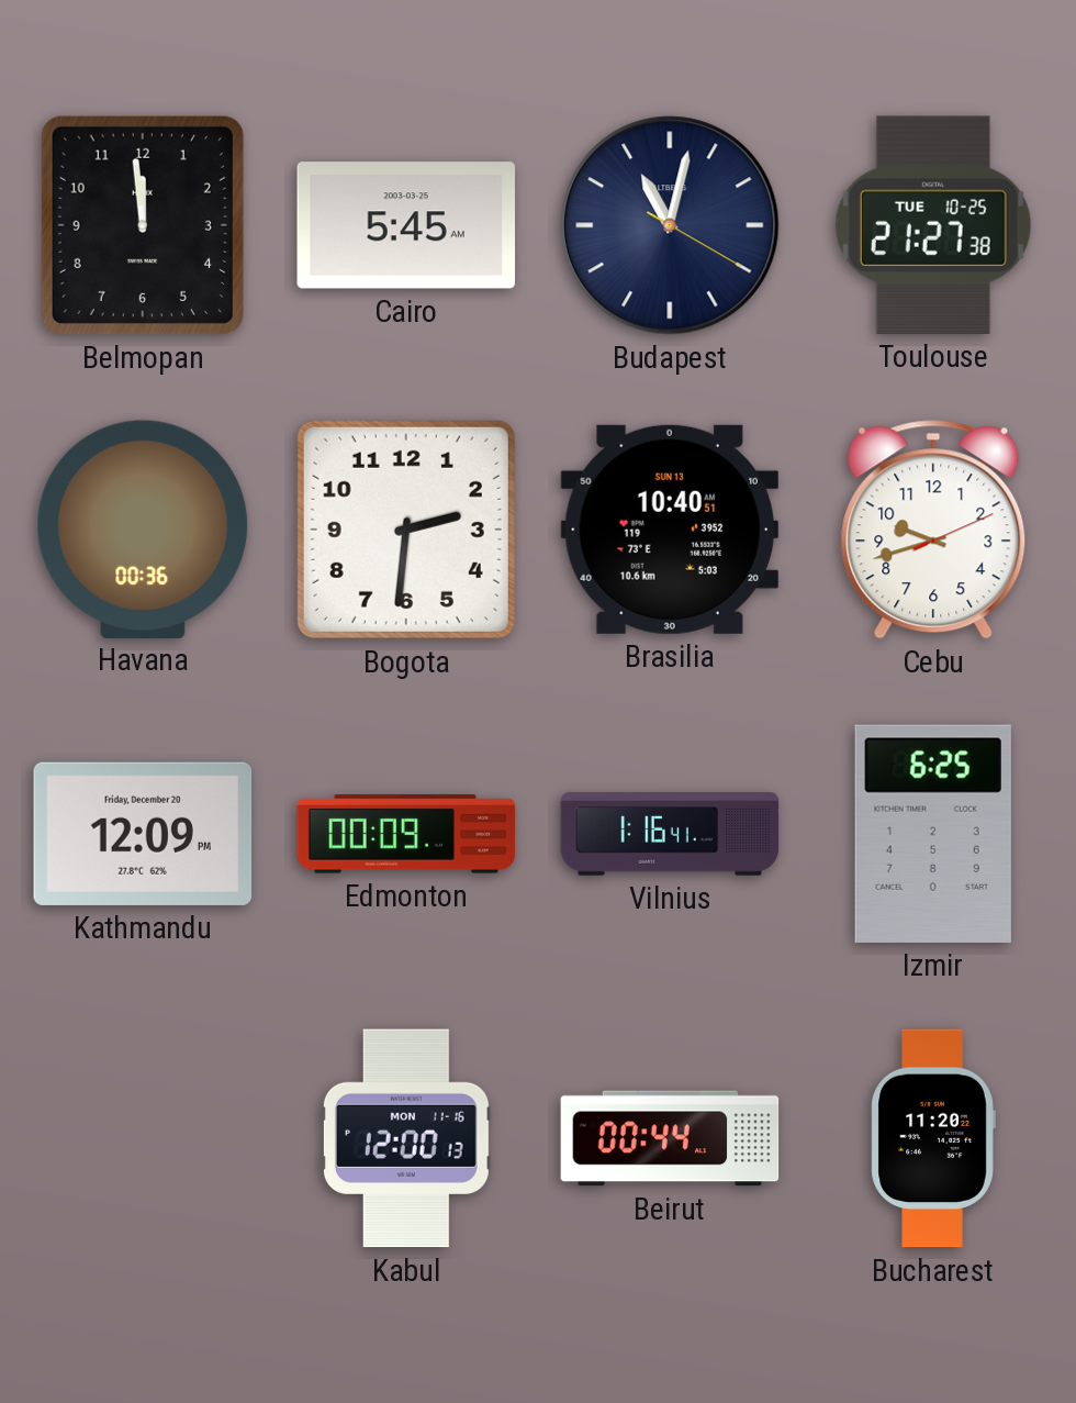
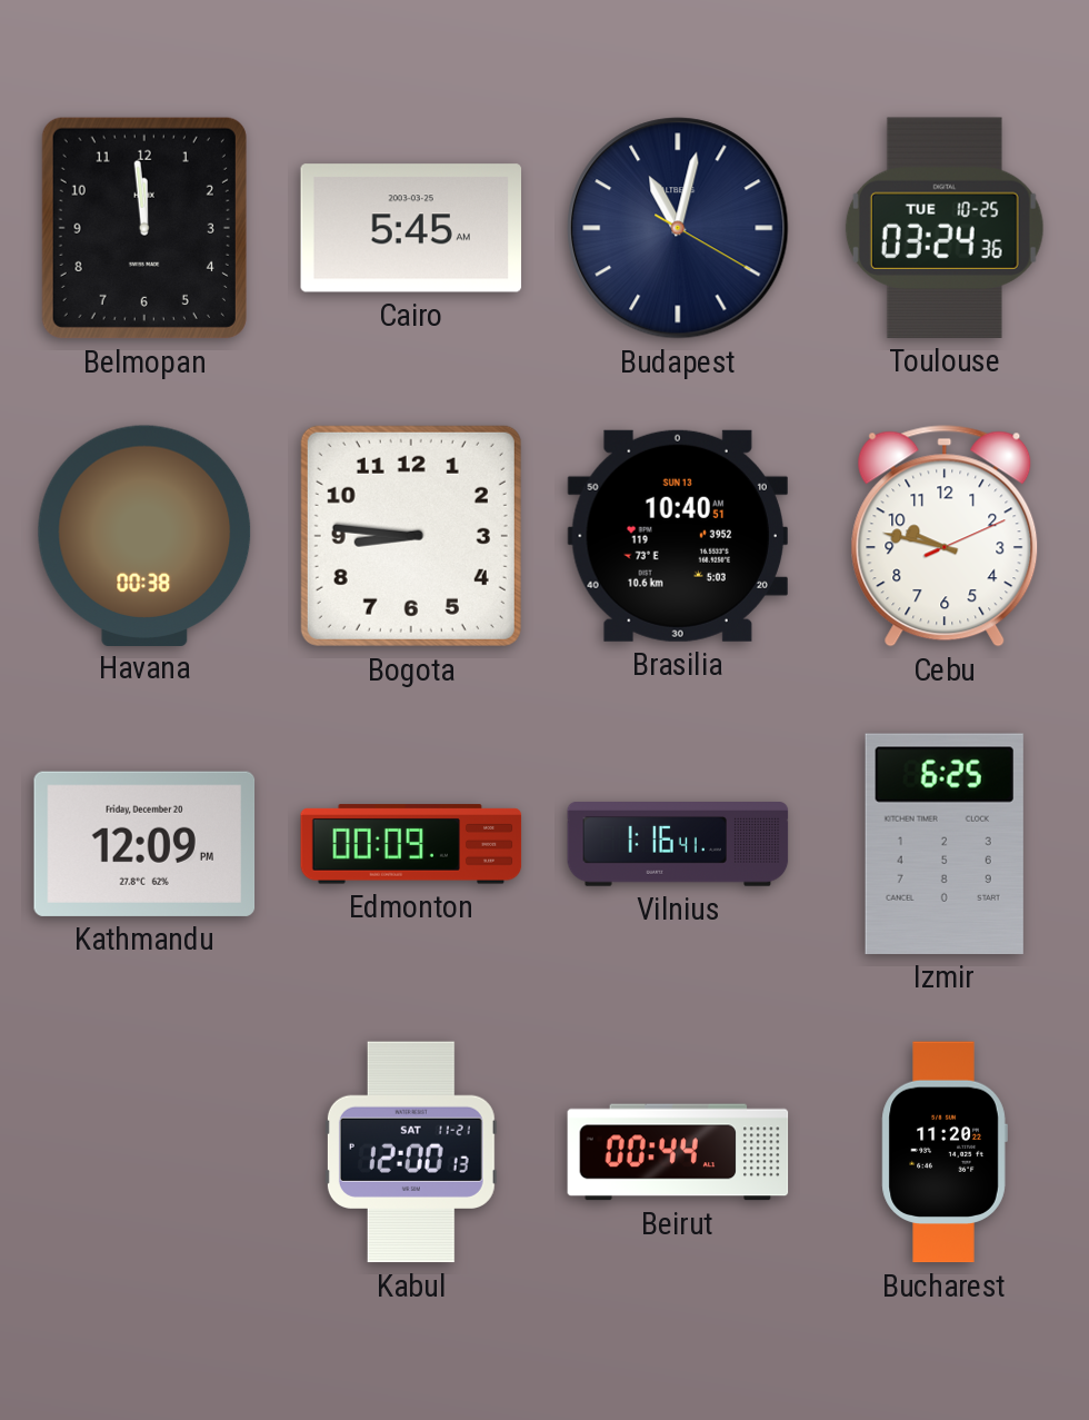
Toulouse: 21:27 -> 03:24
Havana: 00:36 -> 00:38
Bogota: 2:31 -> 8:46
Cebu: 9:42 -> 9:47
Kabul date: MON 11-16 -> SAT 11-21
